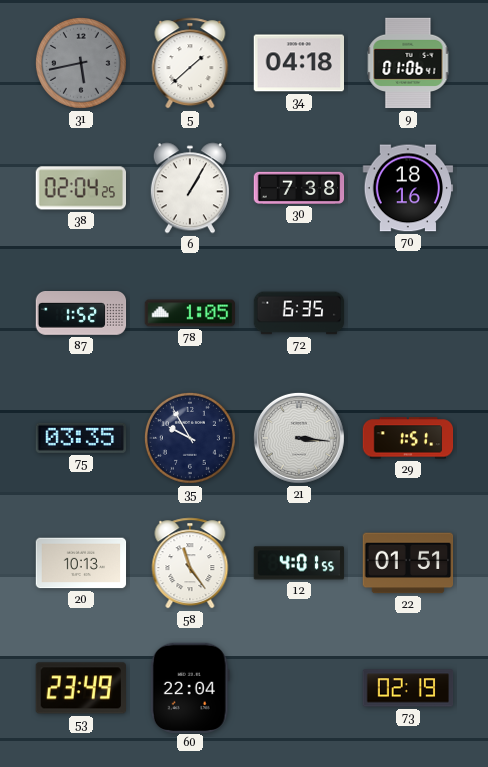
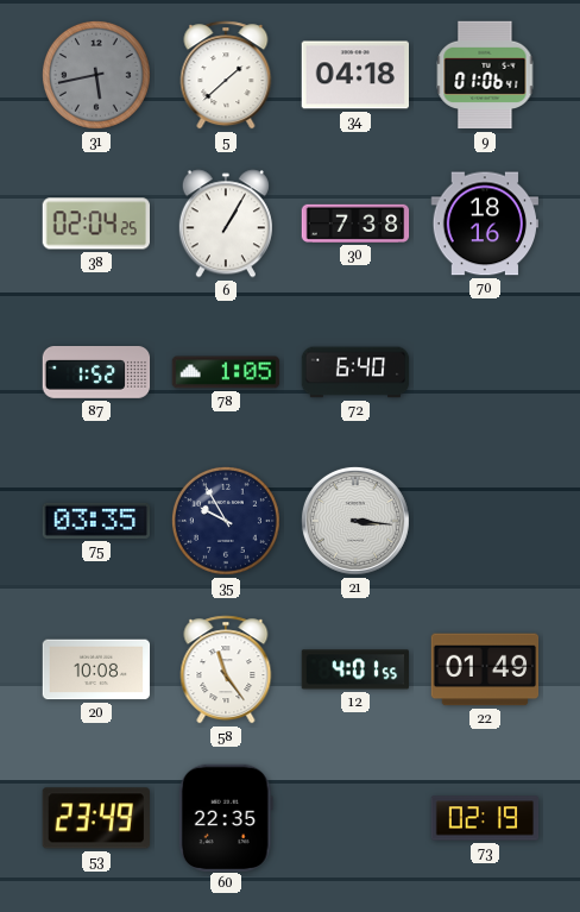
72: 6:35 -> 6:40
29: 1:51 -> none
20: 10:13 -> 10:08
22: 01:51 -> 01:49
60: 22:04 -> 22:35
